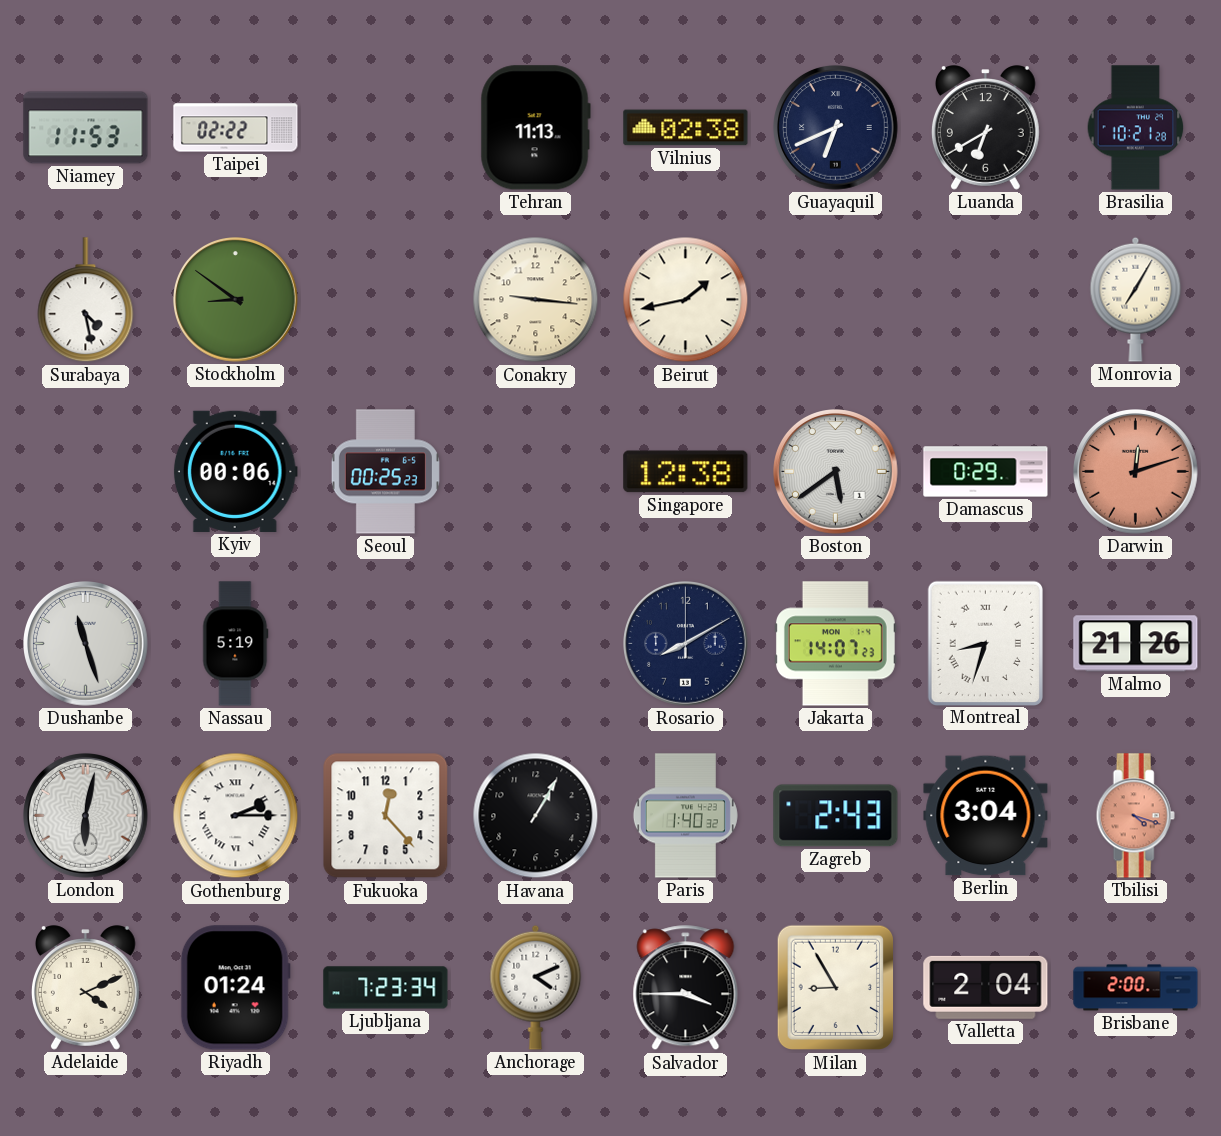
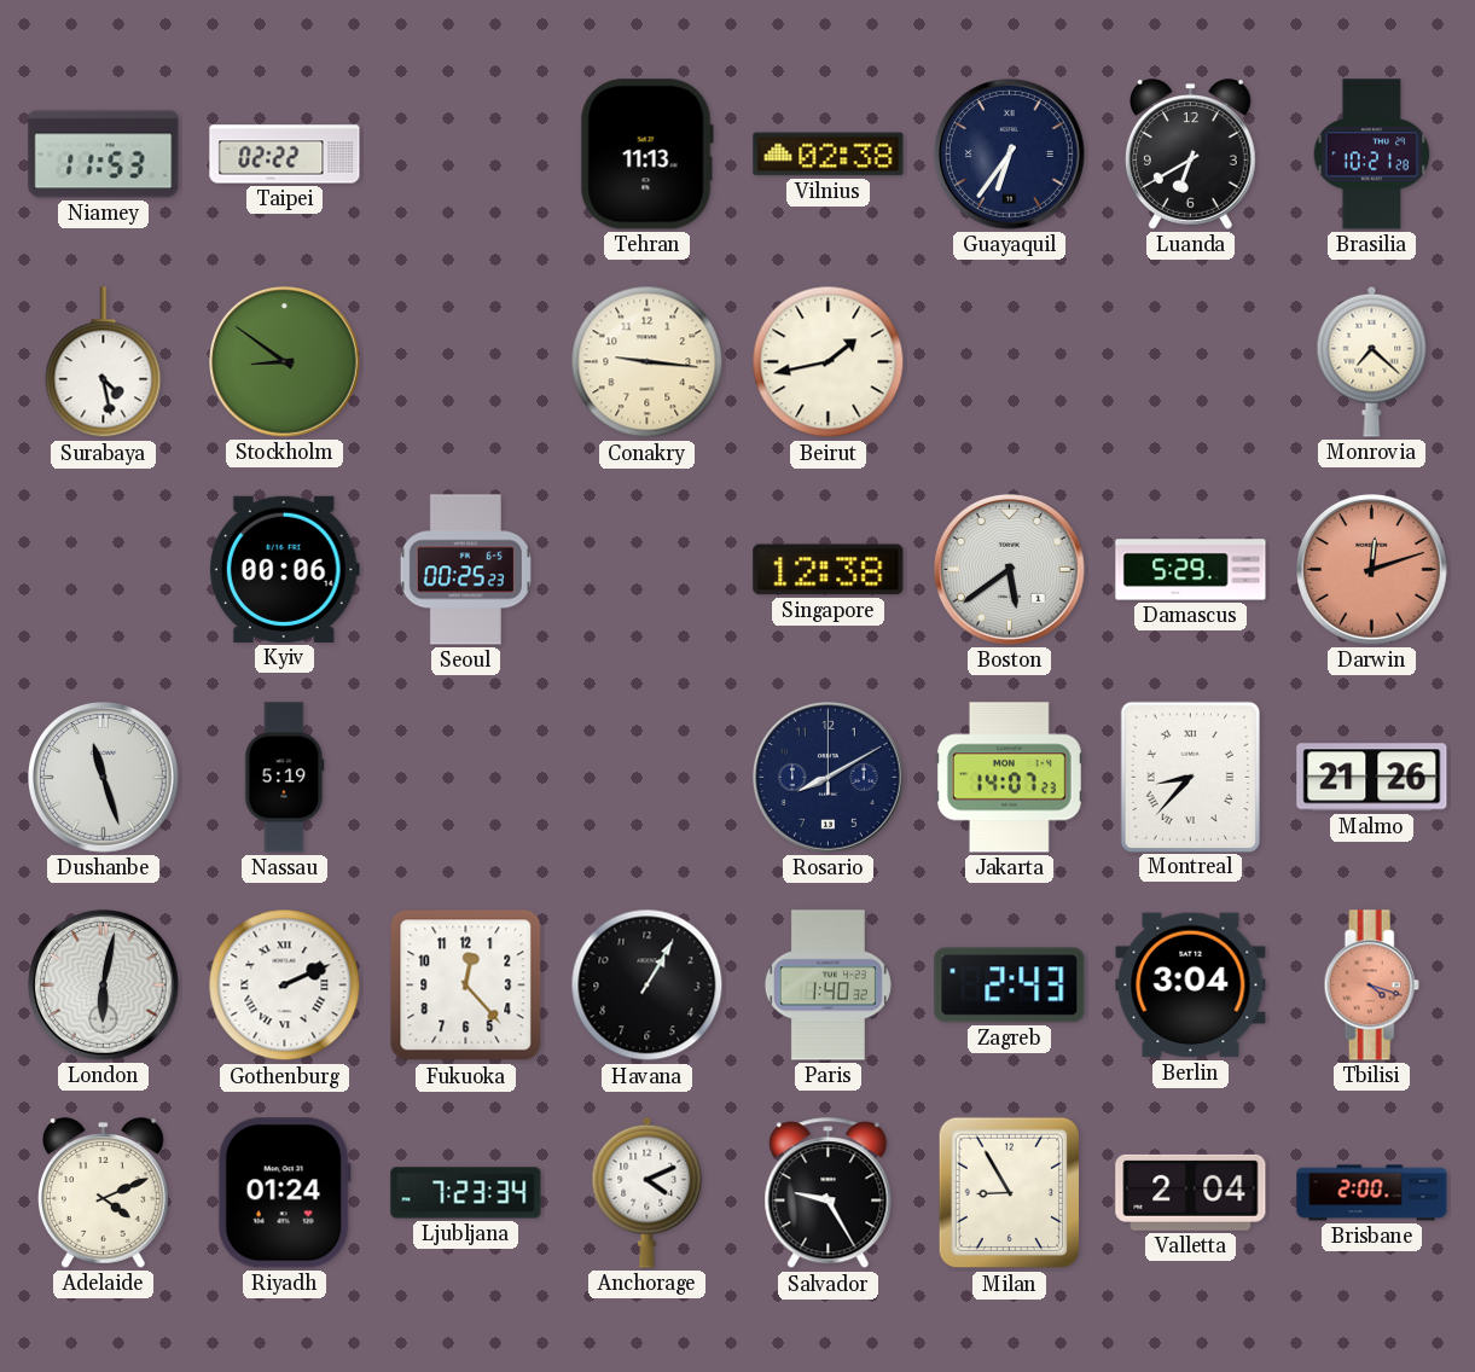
Guayaquil: 6:41 -> 6:36
Monrovia: 7:05 -> 7:22
Damascus: 0:29 -> 5:29
Montreal: 8:33 -> 8:37
Gothenburg: 2:15 -> 2:11
Salvador: 3:45 -> 9:25
